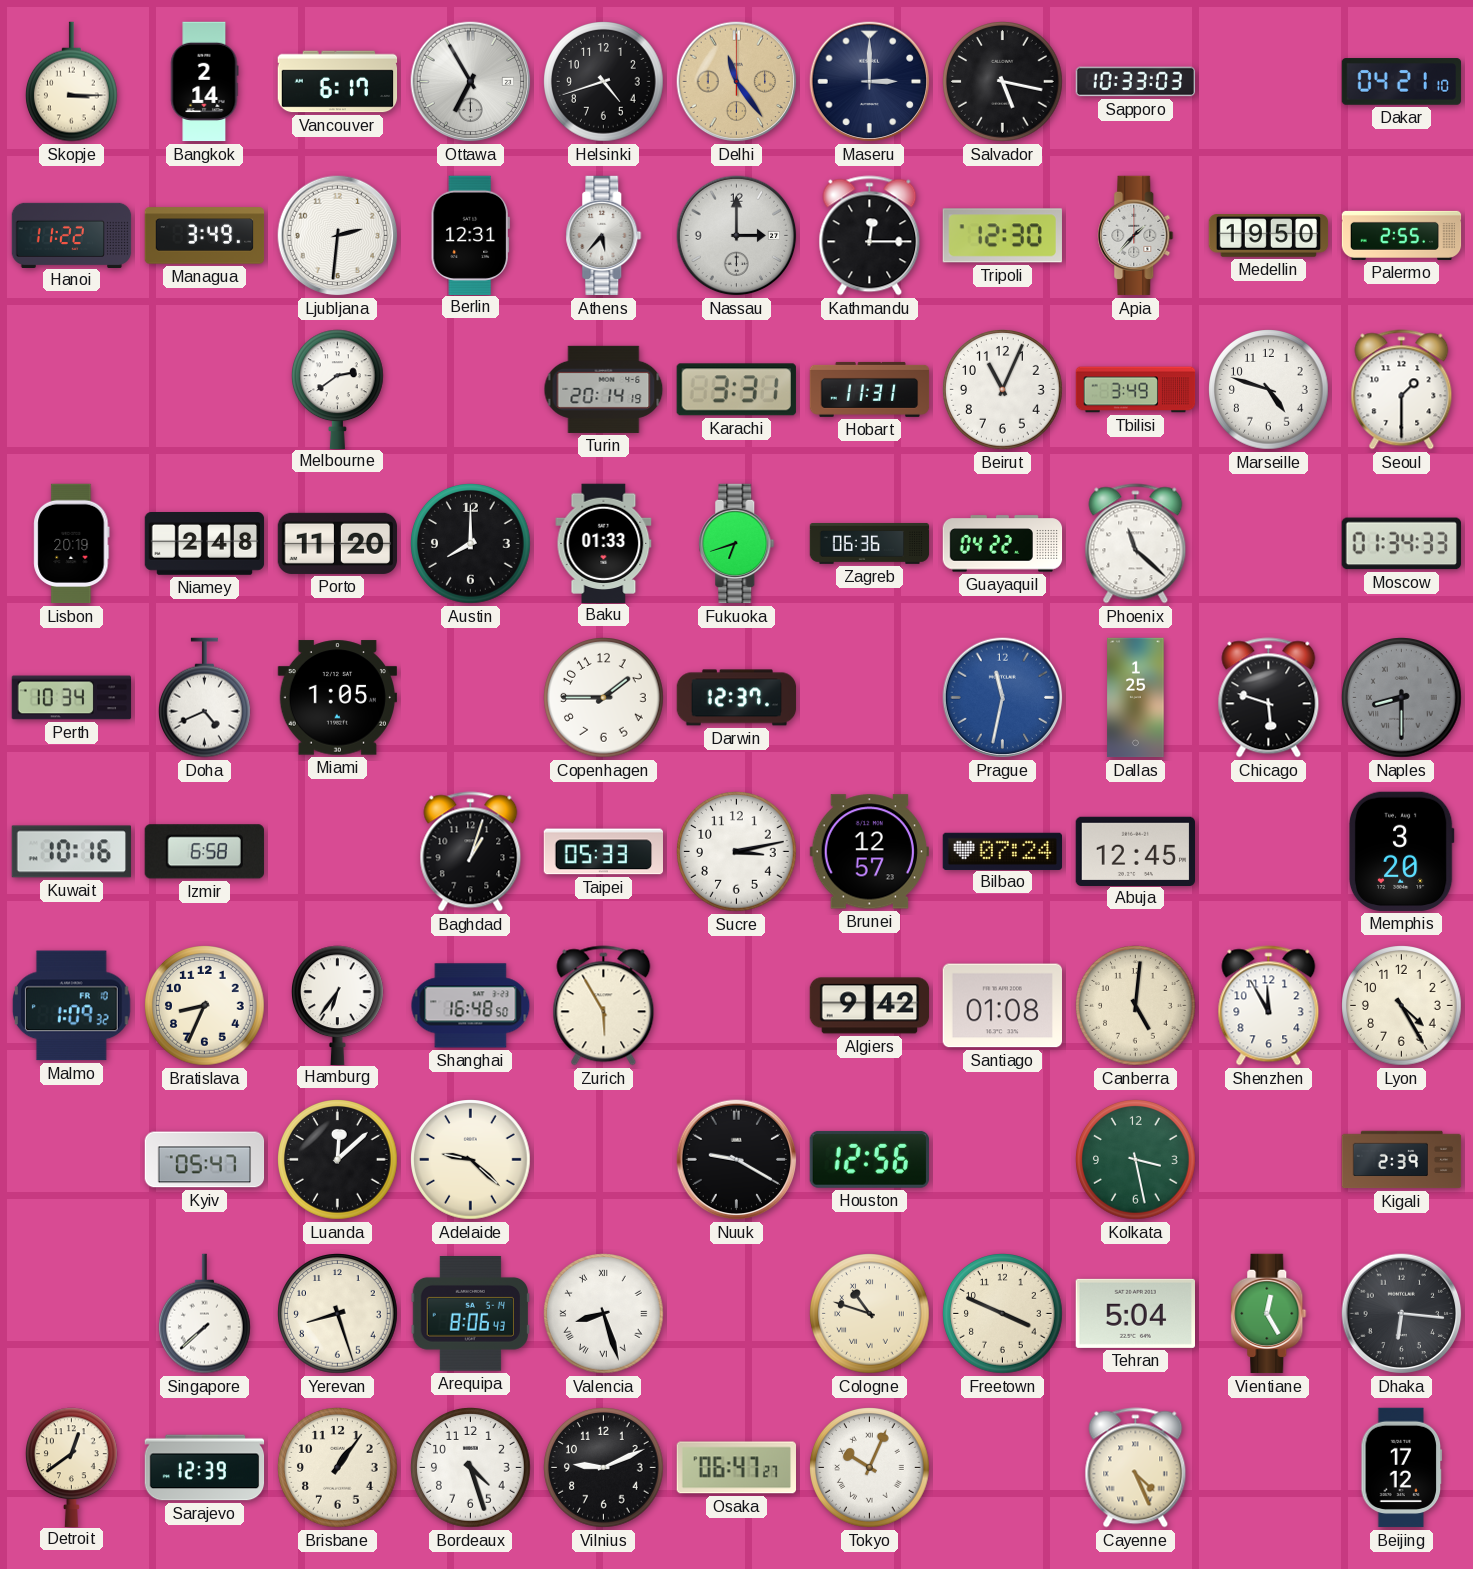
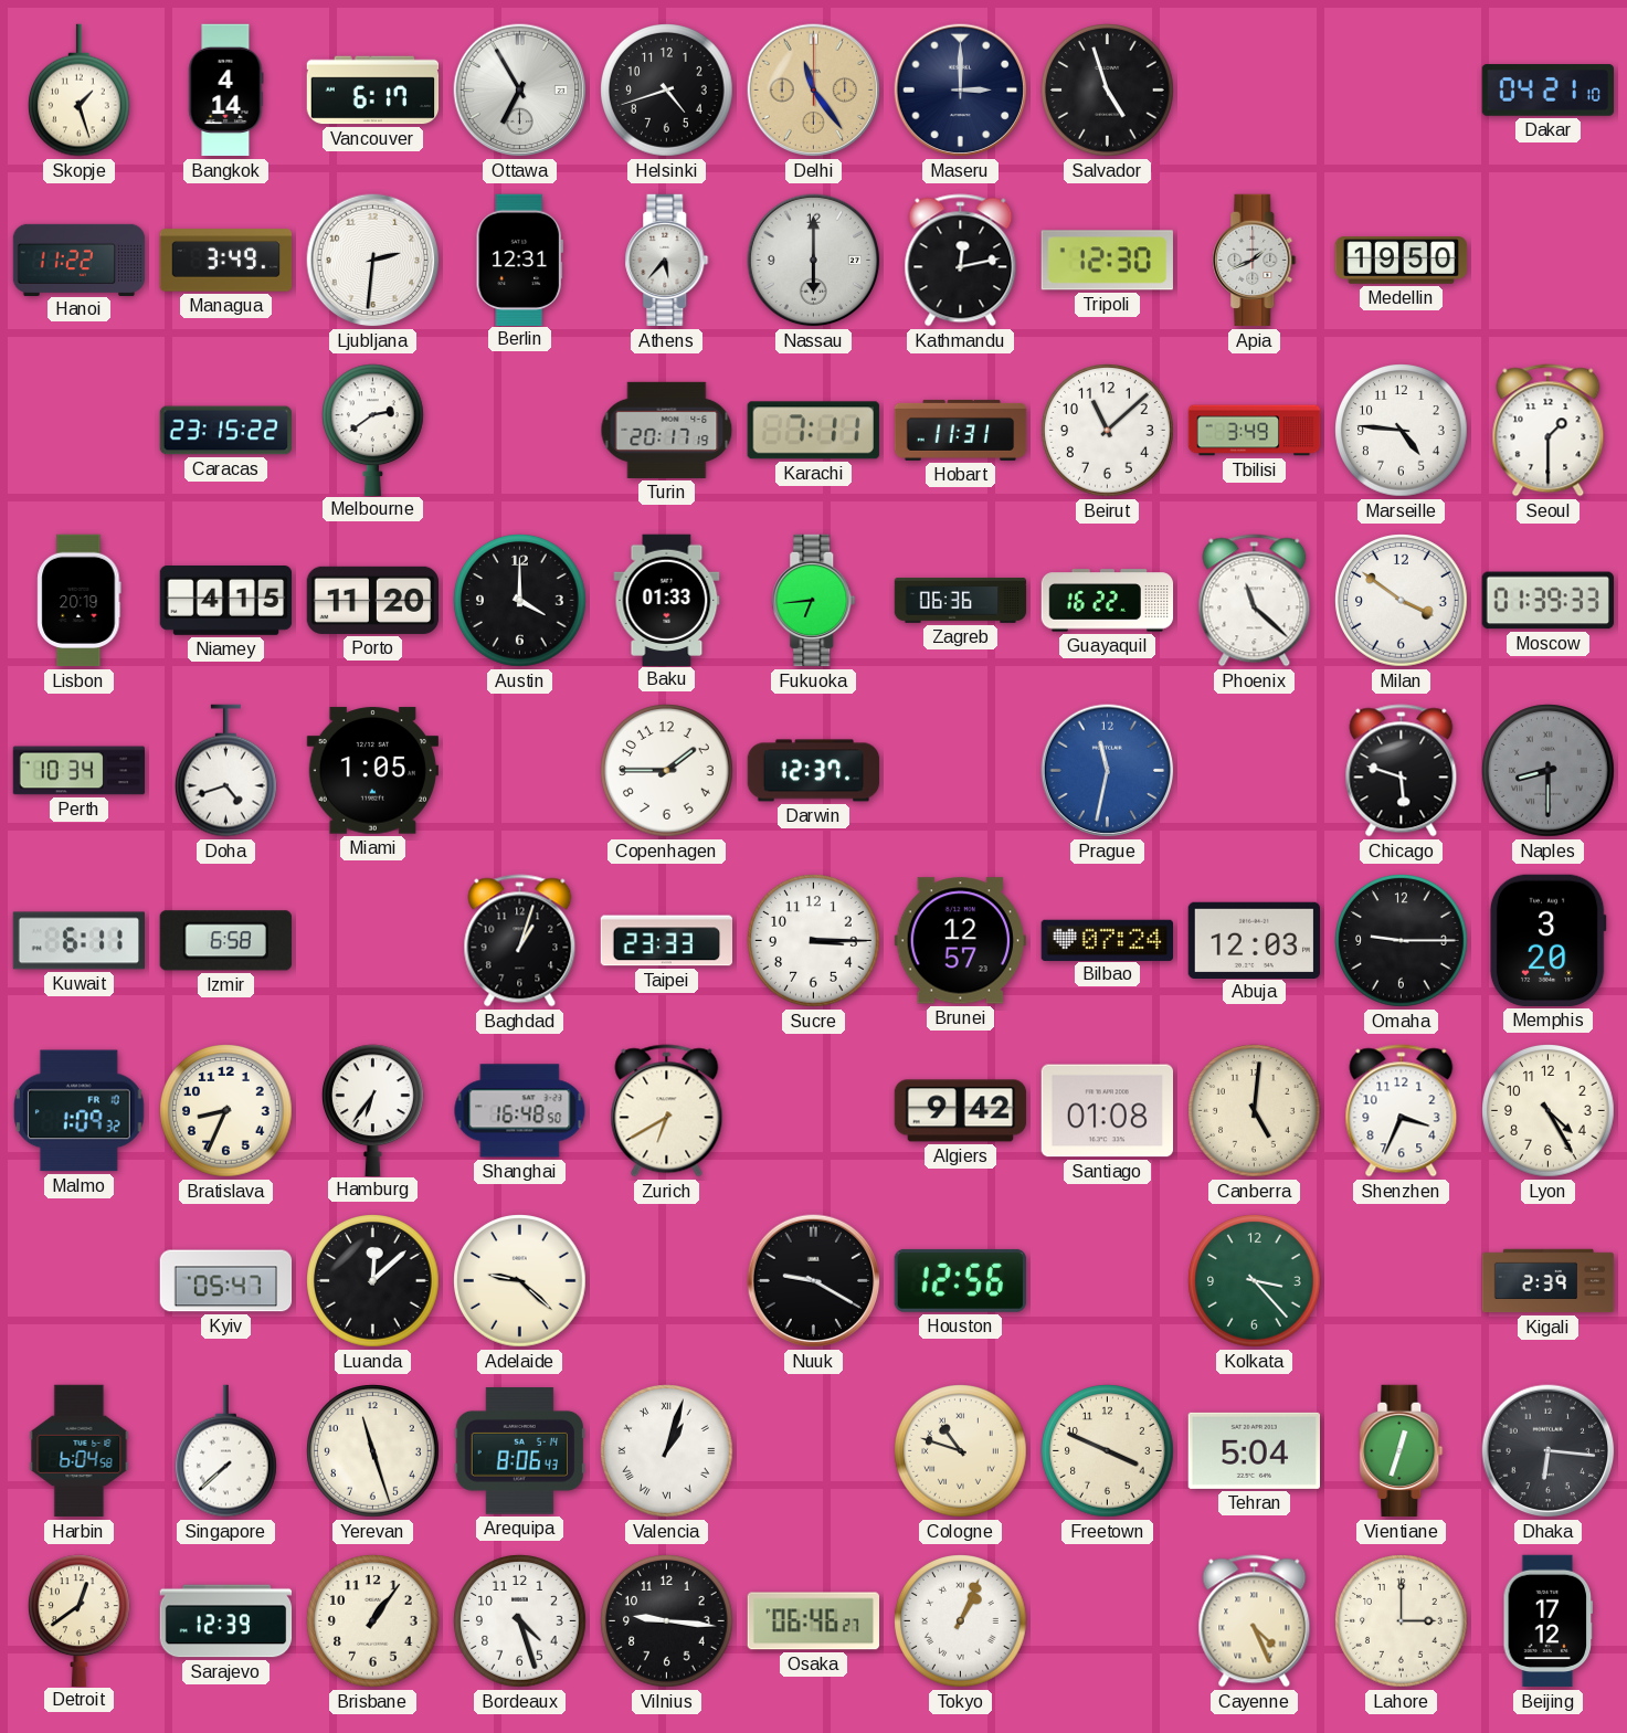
Skopje: 3:15 -> 1:27
Bangkok: 2:14 -> 4:14
Salvador: 5:17 -> 4:57
Sapporo: 10:33 -> none
Nassau: 3:00 -> 6:00
Kathmandu: 12:15 -> 12:13
Apia: 1:37 -> 1:41
Palermo: 2:55 -> none
Caracas: none -> 23:15
Turin: 20:14 -> 20:17
Karachi: 3:31 -> 7:11
Beirut: 11:04 -> 11:08
Marseille: 4:48 -> 4:46
Niamey: 2:48 -> 4:15
Austin: 8:00 -> 4:00
Fukuoka: 6:42 -> 6:44
Guayaquil: 04:22 -> 16:22
Milan: none -> 3:51
Moscow: 01:34 -> 01:39
Doha: 4:41 -> 4:42
Dallas: 1:25 -> none
Kuwait: 10:16 -> 6:11
Taipei: 05:33 -> 23:33
Sucre: 3:13 -> 3:15
Abuja: 12:45 -> 12:03
Omaha: none -> 9:15
Zurich: 5:55 -> 6:40
Shenzhen: 11:55 -> 3:34
Kolkata: 3:28 -> 3:23
Harbin: none -> 6:04
Yerevan: 8:27 -> 11:27
Valencia: 8:27 -> 1:03
Vientiane: 12:25 -> 12:33
Vilnius: 9:11 -> 9:16
Osaka: 06:47 -> 06:46
Tokyo: 10:04 -> 1:04
Lahore: none -> 3:00
